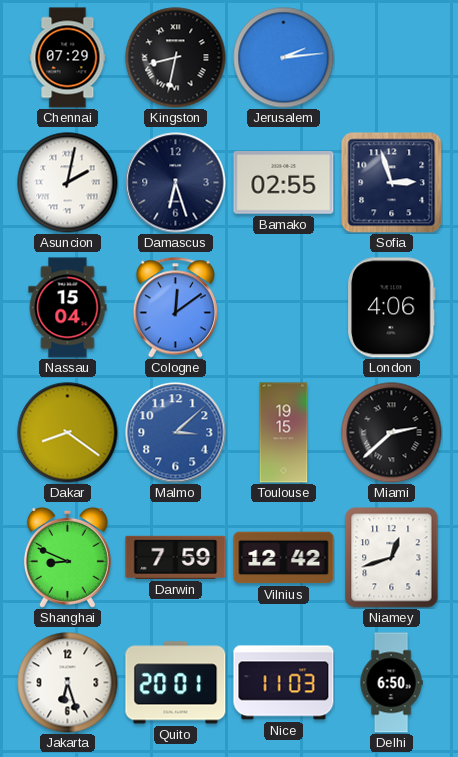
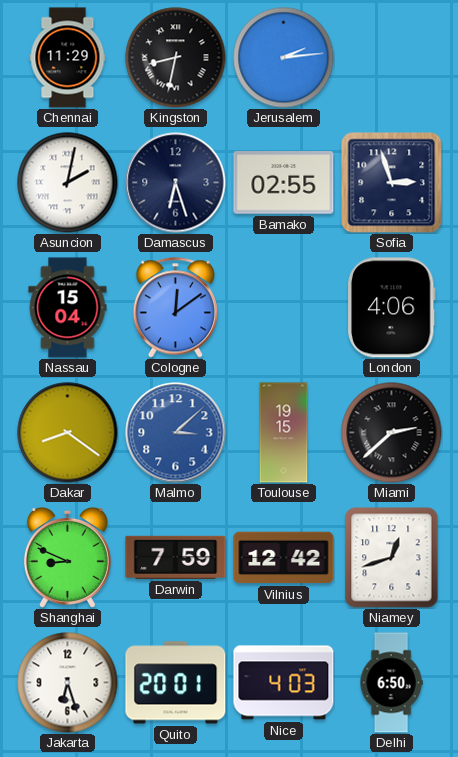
Chennai: 07:29 -> 11:29
Nice: 11:03 -> 4:03
